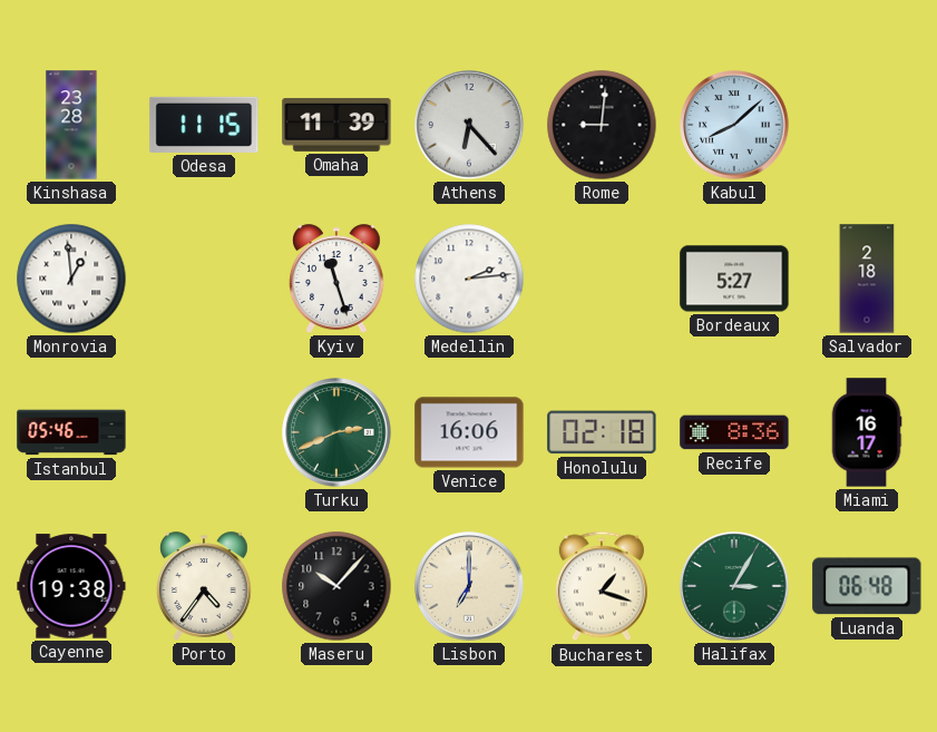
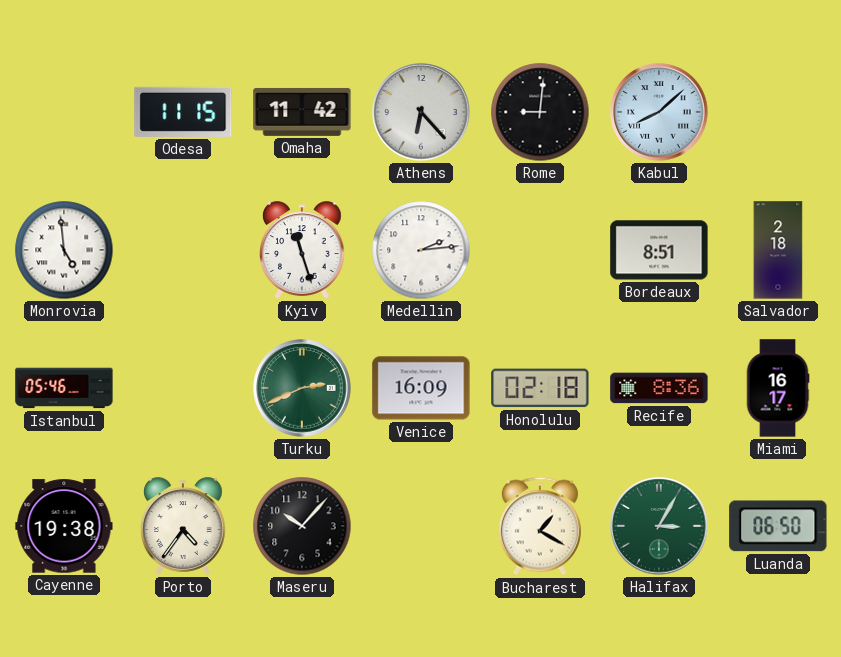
Kinshasa: 23:28 -> none
Omaha: 11:39 -> 11:42
Monrovia: 12:59 -> 4:59
Bordeaux: 5:27 -> 8:51
Venice: 16:06 -> 16:09
Lisbon: 7:00 -> none
Bucharest: 1:18 -> 1:20
Luanda: 06:48 -> 06:50
